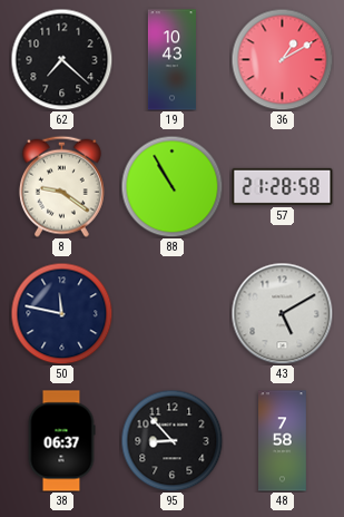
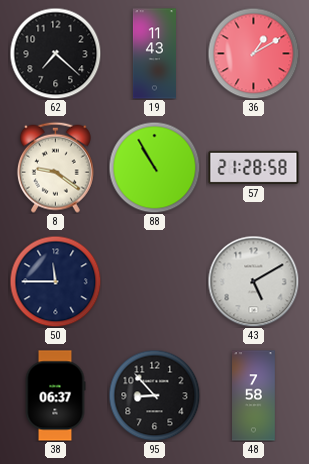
19: 10:43 -> 11:43
50: 11:47 -> 11:45
